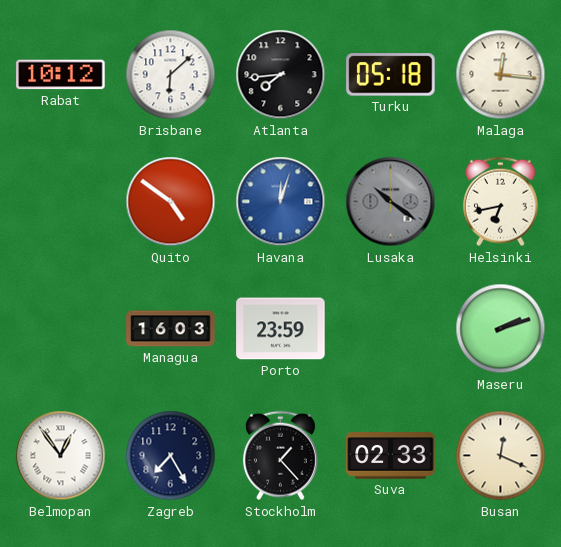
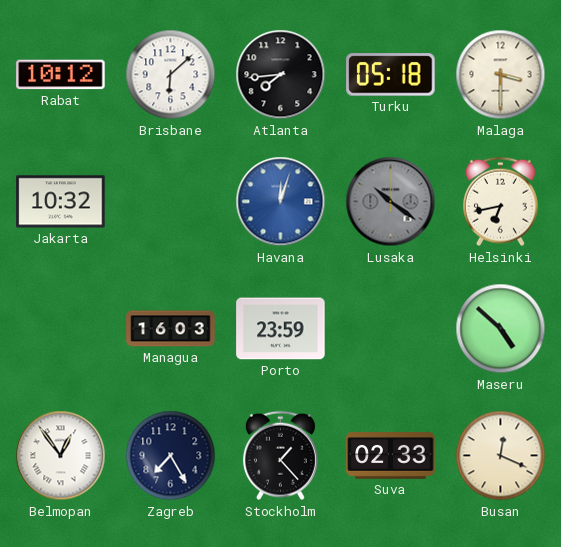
Malaga: 12:16 -> 3:30
Jakarta: none -> 10:32
Quito: 4:51 -> none
Maseru: 2:12 -> 4:52
